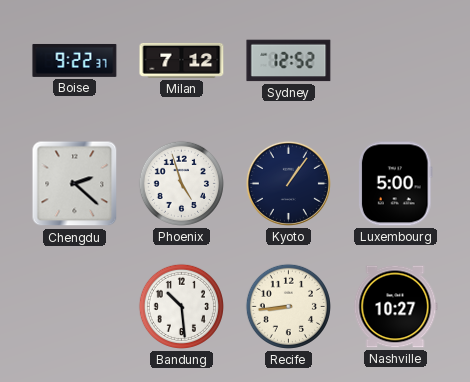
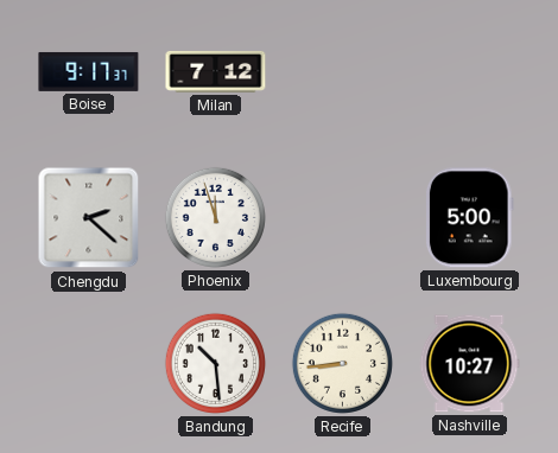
Boise: 9:22 -> 9:17
Sydney: 12:52 -> none
Phoenix: 4:57 -> 11:57
Kyoto: 1:06 -> none
